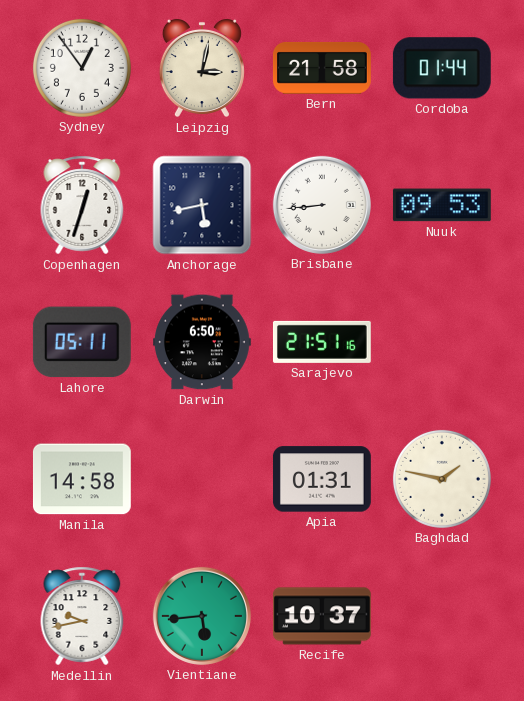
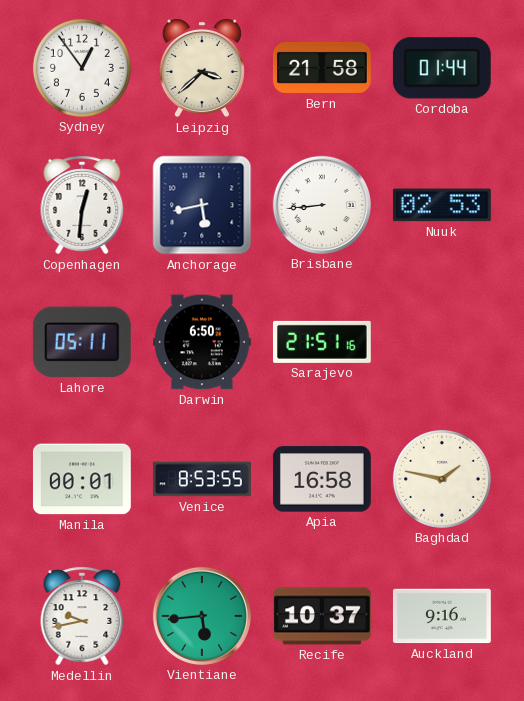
Leipzig: 3:02 -> 3:38
Copenhagen: 12:33 -> 12:31
Nuuk: 09:53 -> 02:53
Manila: 14:58 -> 00:01
Venice: none -> 8:53
Apia: 01:31 -> 16:58
Auckland: none -> 9:16
